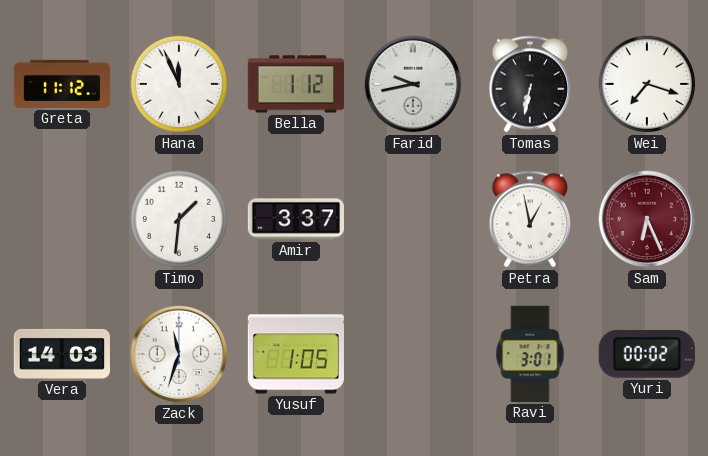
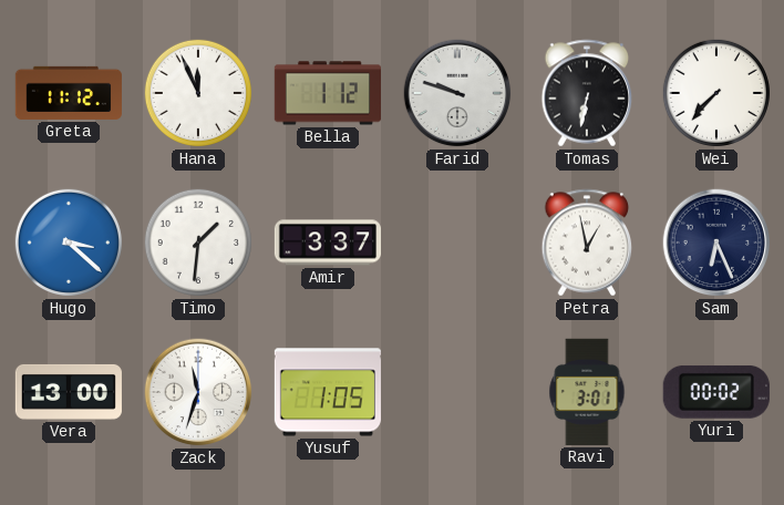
Farid: 9:43 -> 9:48
Wei: 7:18 -> 7:37
Hugo: none -> 3:22
Sam dial: burgundy -> navy
Vera: 14:03 -> 13:00
